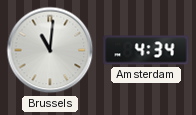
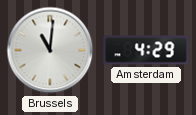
Amsterdam: 4:34 -> 4:29
